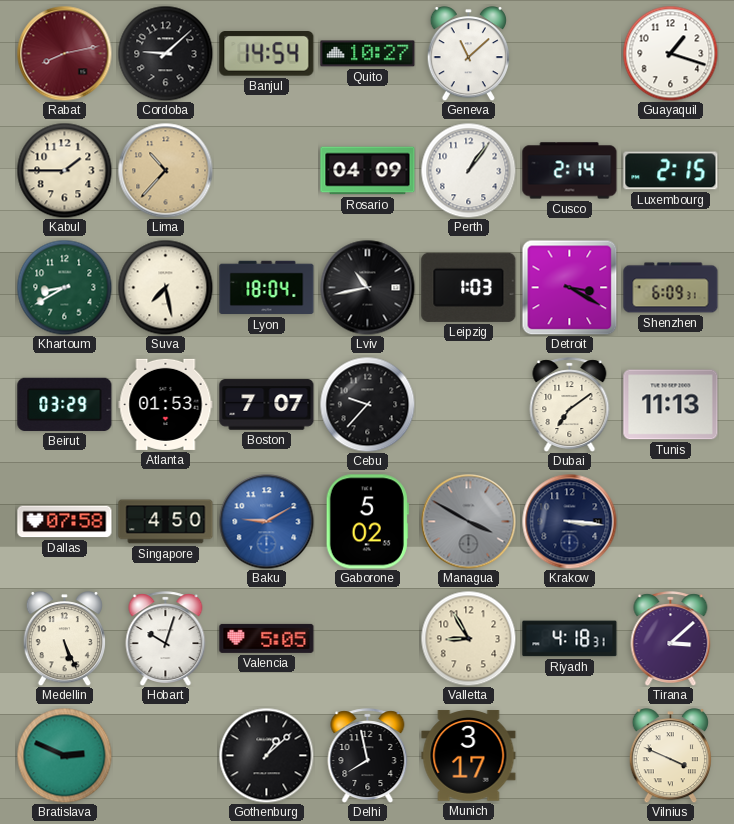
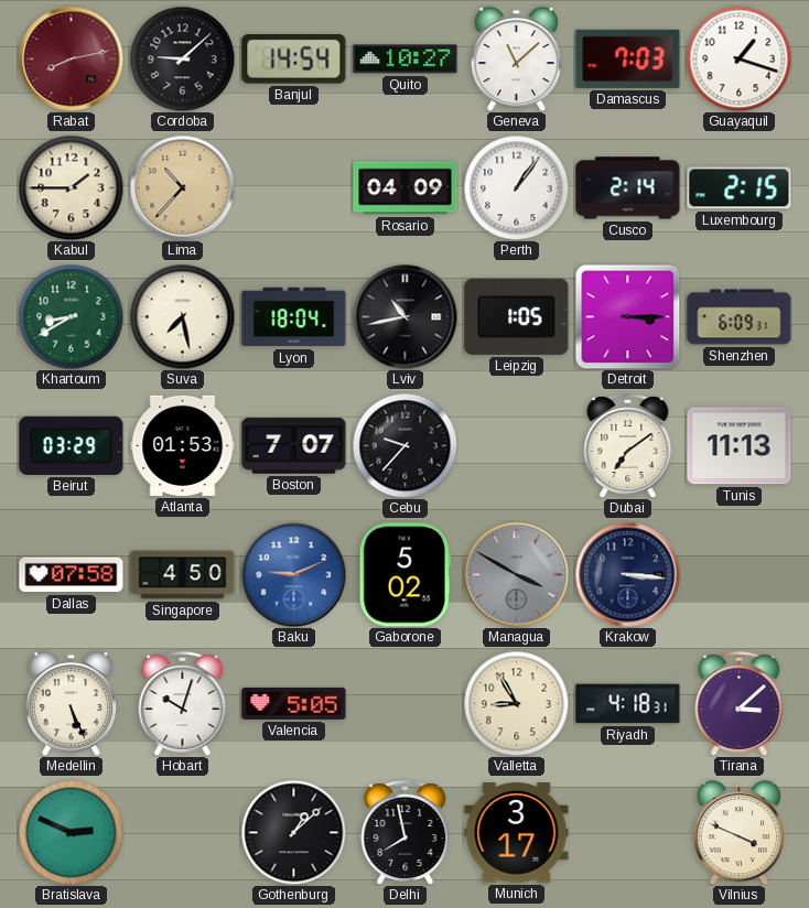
Damascus: none -> 7:03
Leipzig: 1:03 -> 1:05
Detroit: 3:20 -> 3:15
Baku: 9:10 -> 9:11
